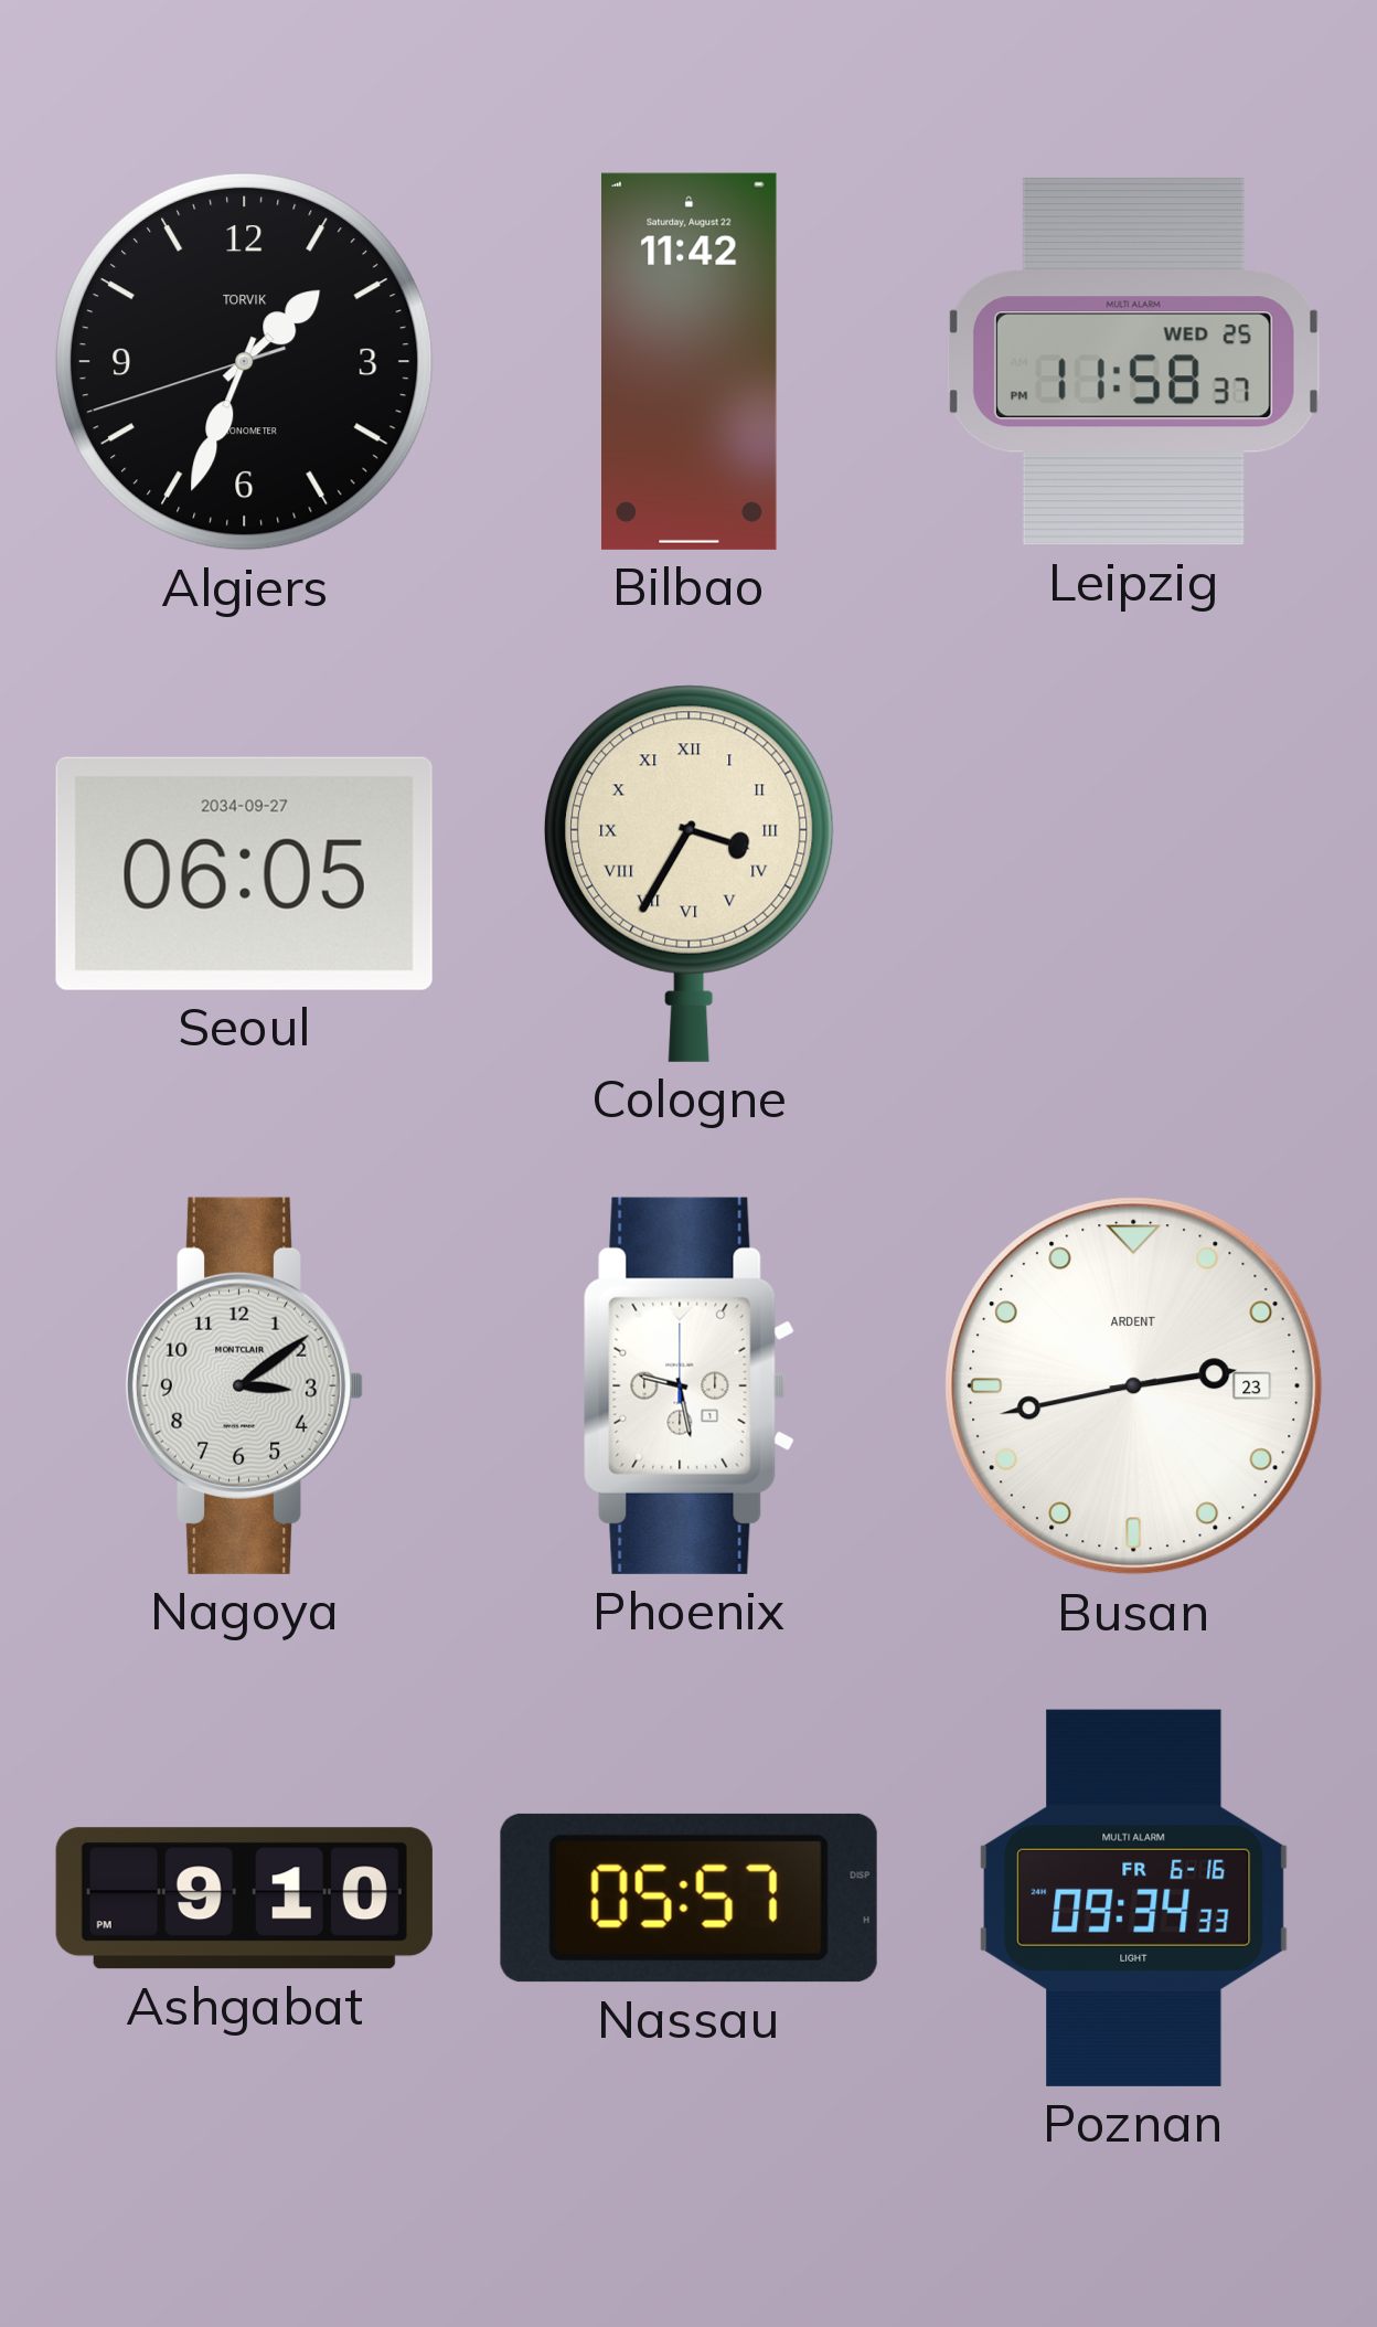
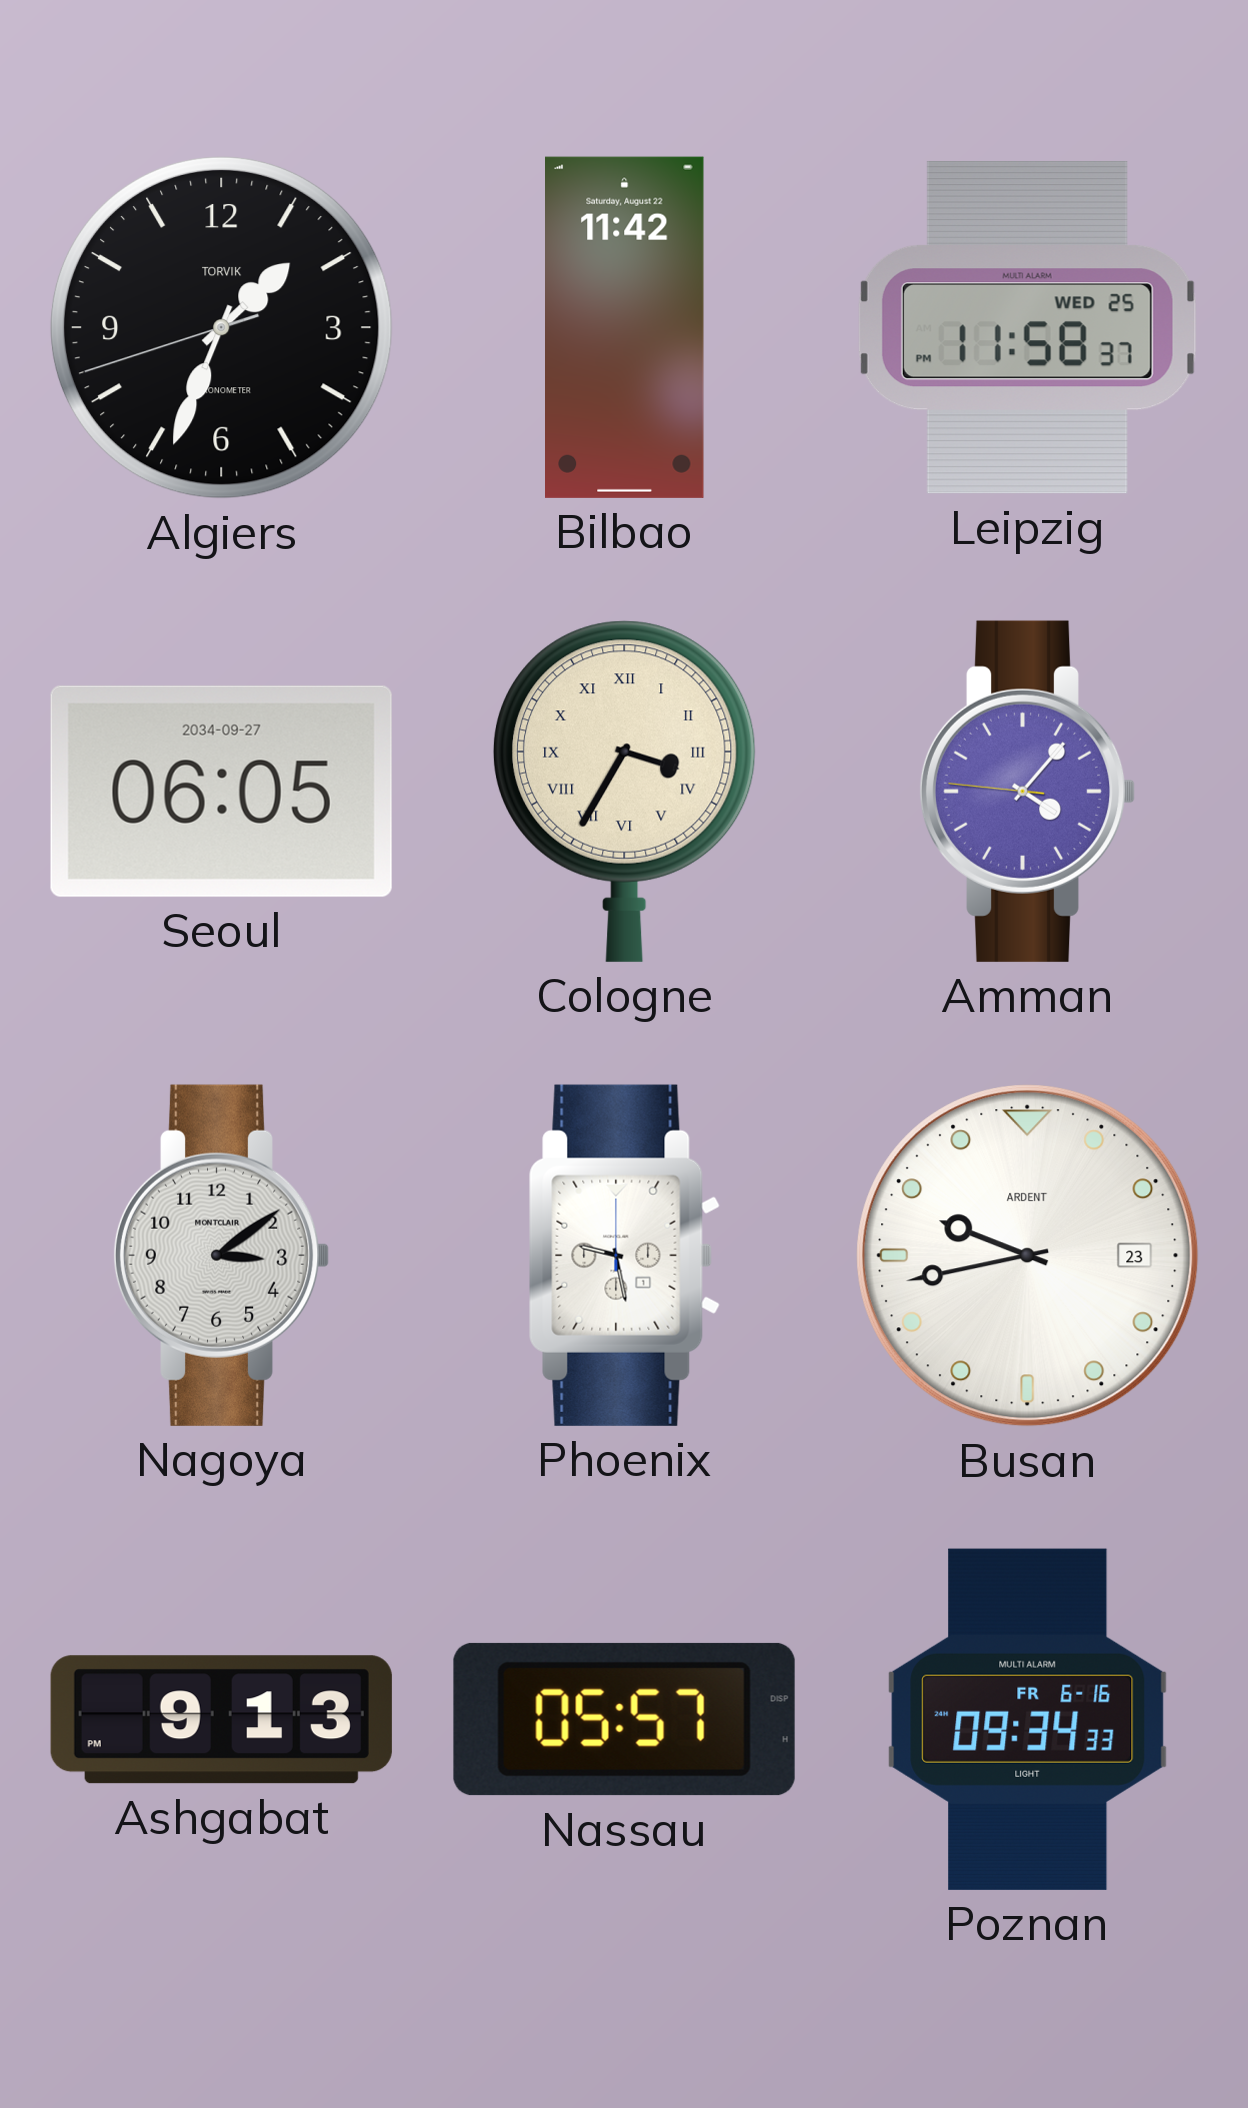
Amman: none -> 4:06
Busan: 2:43 -> 9:43
Ashgabat: 9:10 -> 9:13
